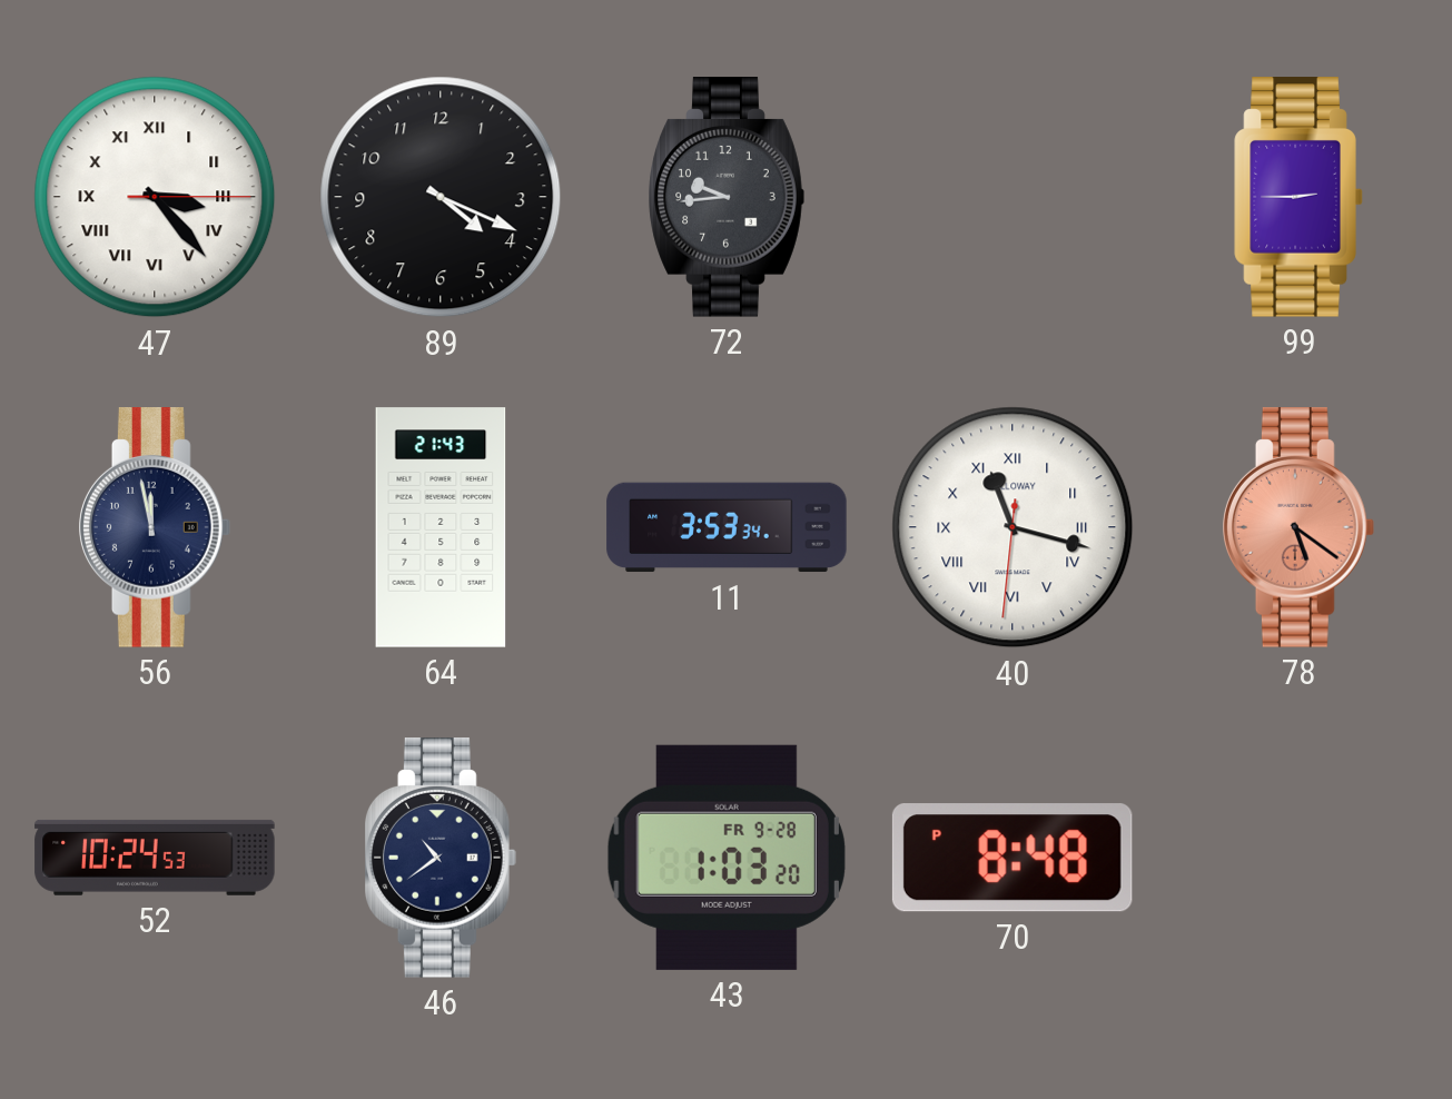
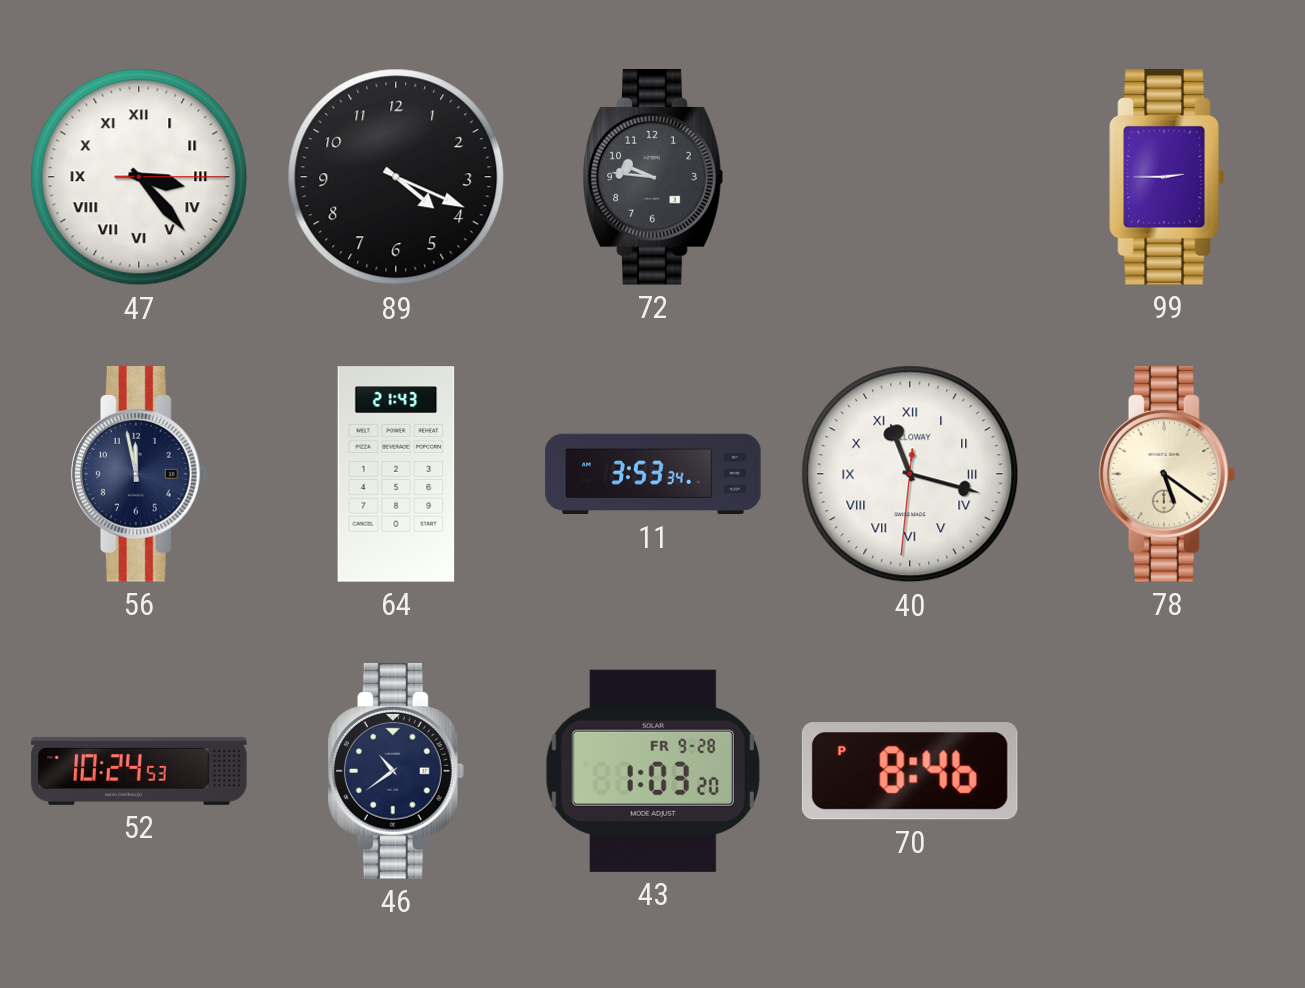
72: 9:44 -> 9:46
78 dial: salmon -> cream
70: 8:48 -> 8:46
